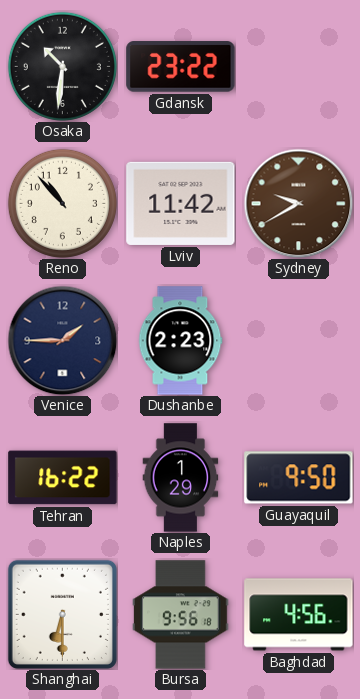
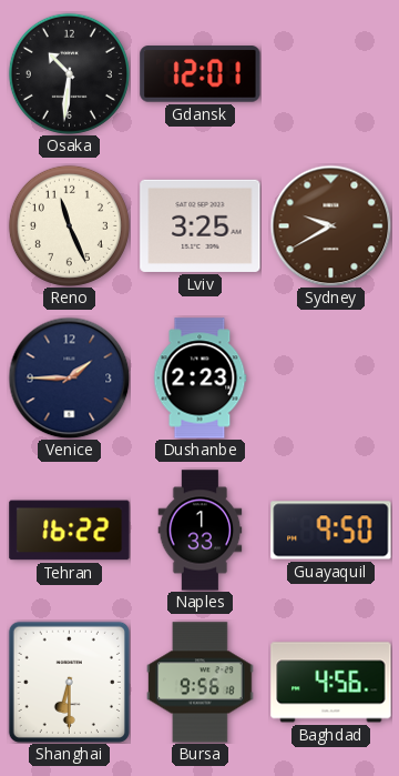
Gdansk: 23:22 -> 12:01
Reno: 10:53 -> 11:26
Lviv: 11:42 -> 3:25
Naples: 1:29 -> 1:33
